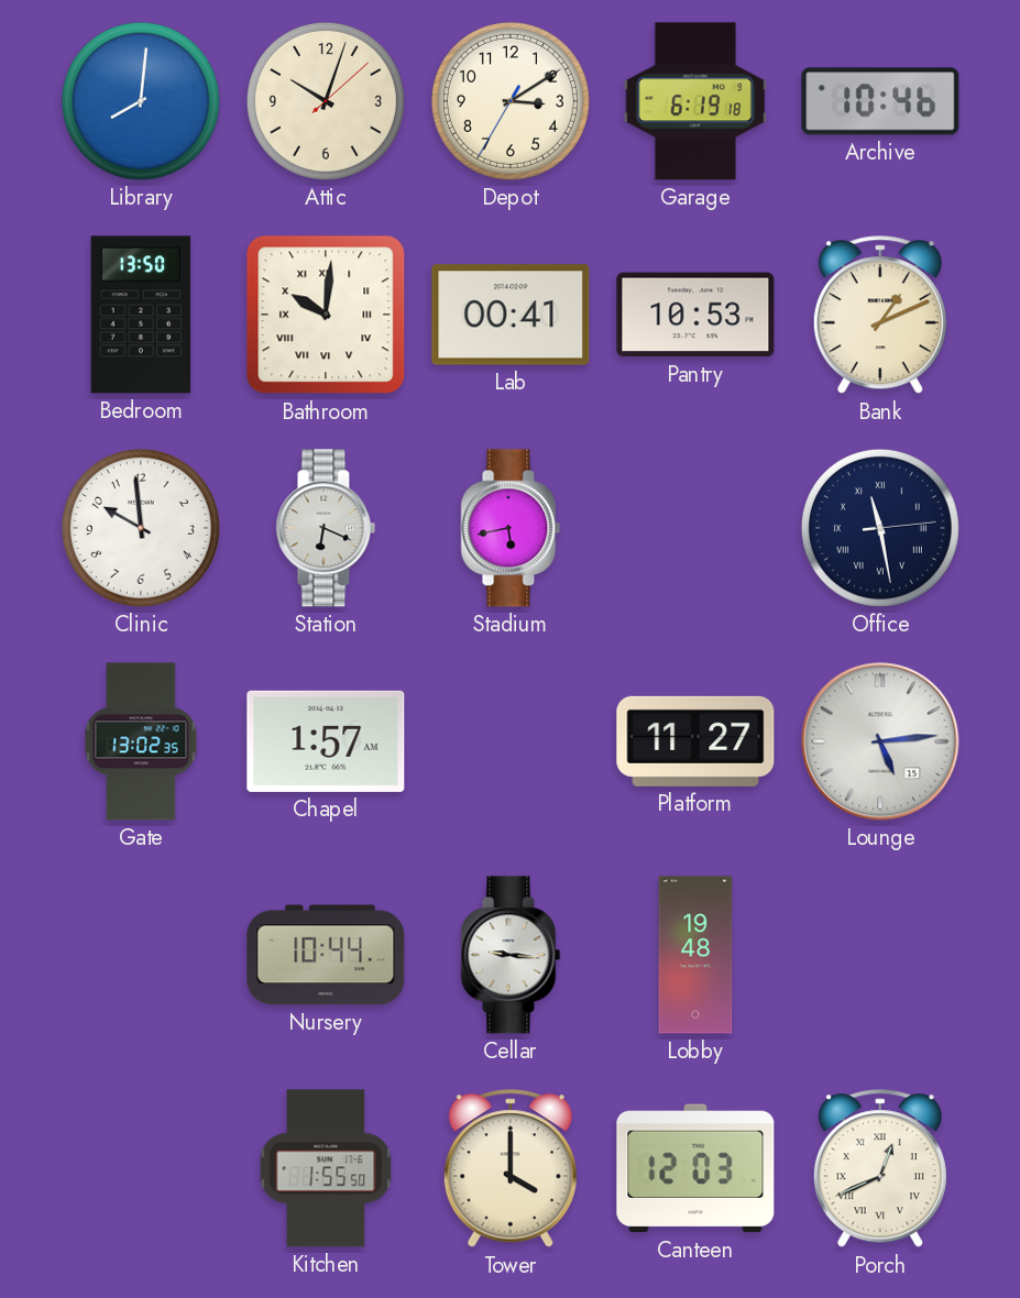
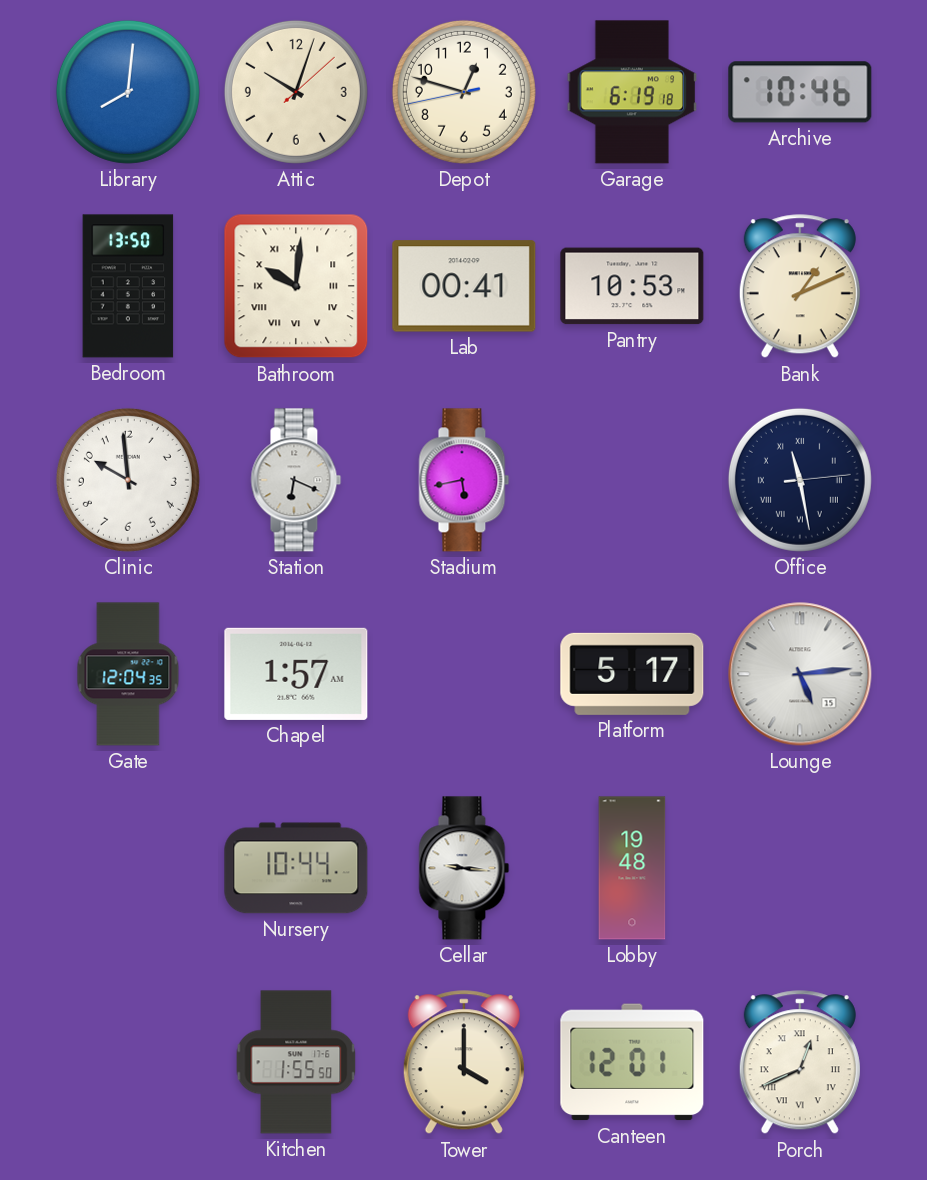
Depot: 3:09 -> 12:47
Gate: 13:02 -> 12:04
Platform: 11:27 -> 5:17
Canteen: 12:03 -> 12:01
